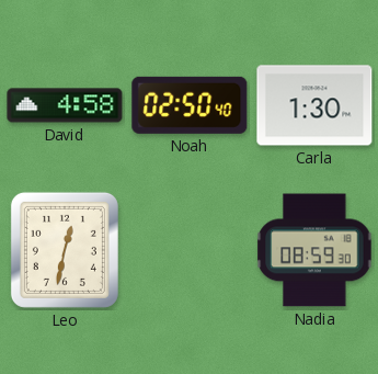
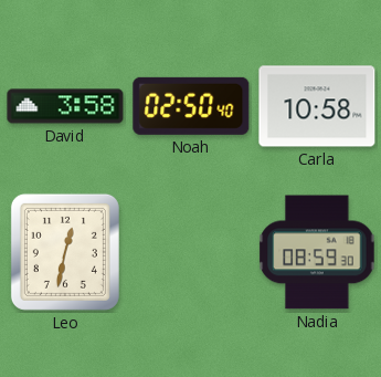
David: 4:58 -> 3:58
Carla: 1:30 -> 10:58
